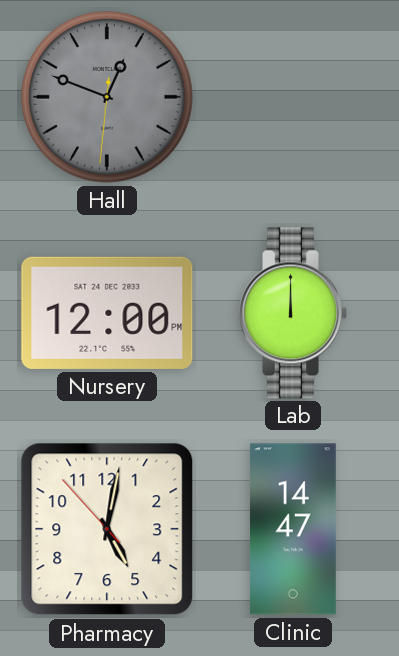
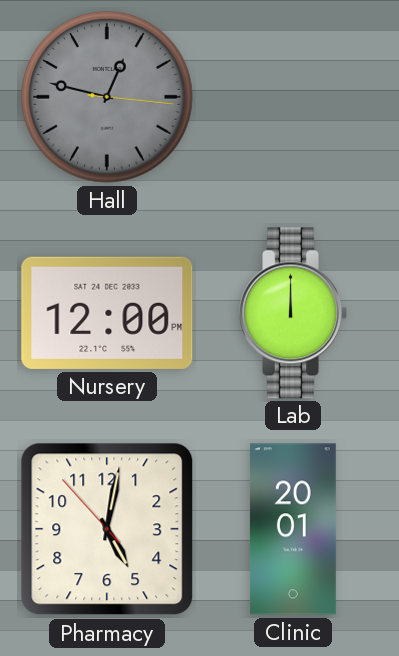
Hall: 12:48 -> 12:47
Clinic: 14:47 -> 20:01
